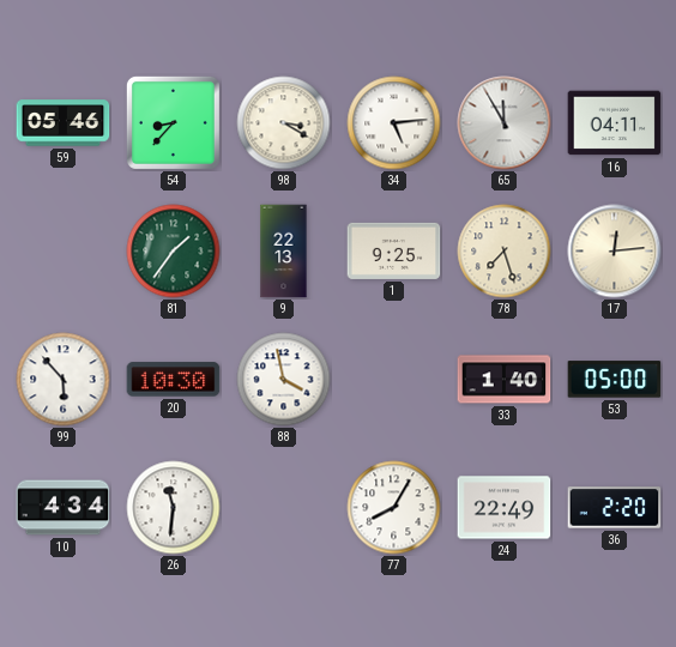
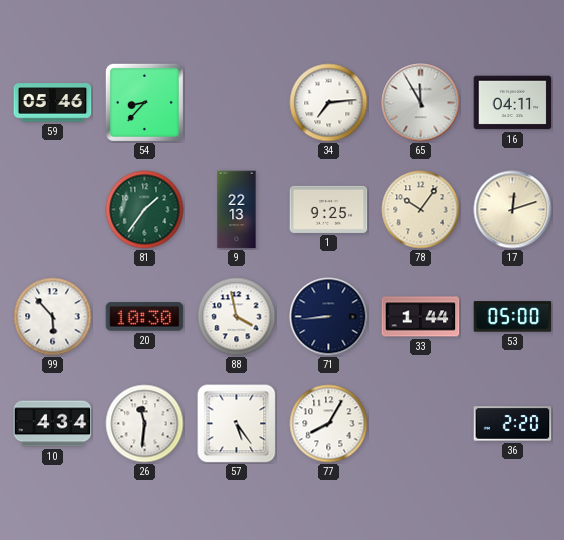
98: 3:20 -> none
34: 5:14 -> 7:14
78: 7:27 -> 10:06
17: 12:14 -> 12:12
71: none -> 8:44
33: 1:40 -> 1:44
57: none -> 5:24
24: 22:49 -> none
